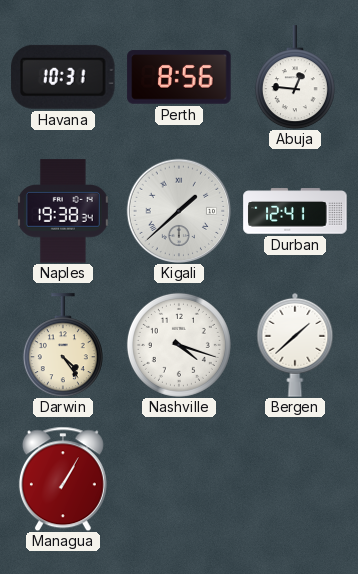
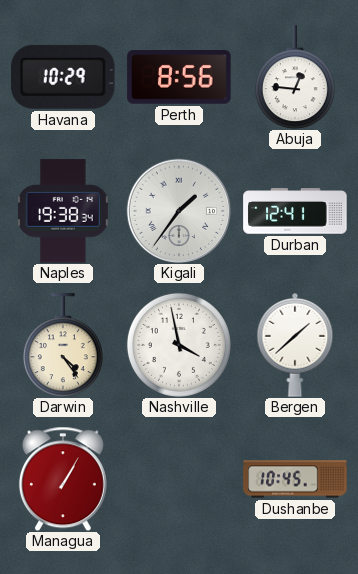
Havana: 10:31 -> 10:29
Kigali: 1:38 -> 1:36
Nashville: 4:18 -> 3:58
Dushanbe: none -> 10:45
